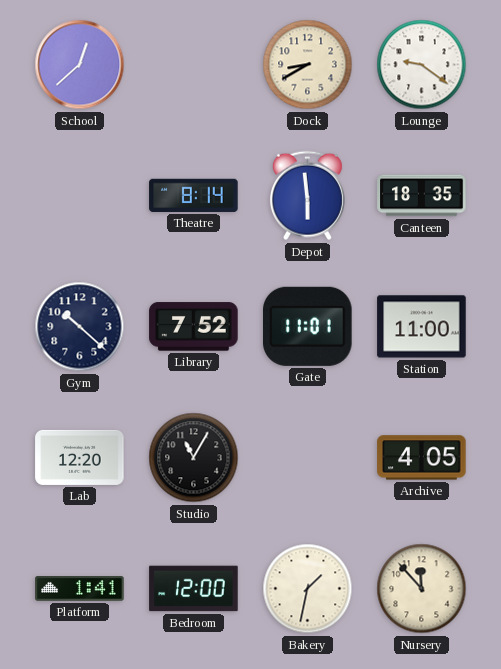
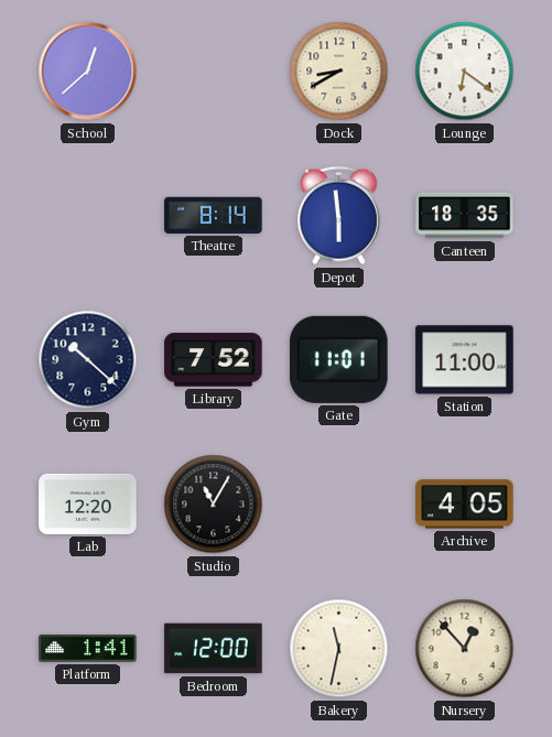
Lounge: 9:21 -> 6:21
Bakery: 1:32 -> 11:32
Nursery: 11:53 -> 12:53
